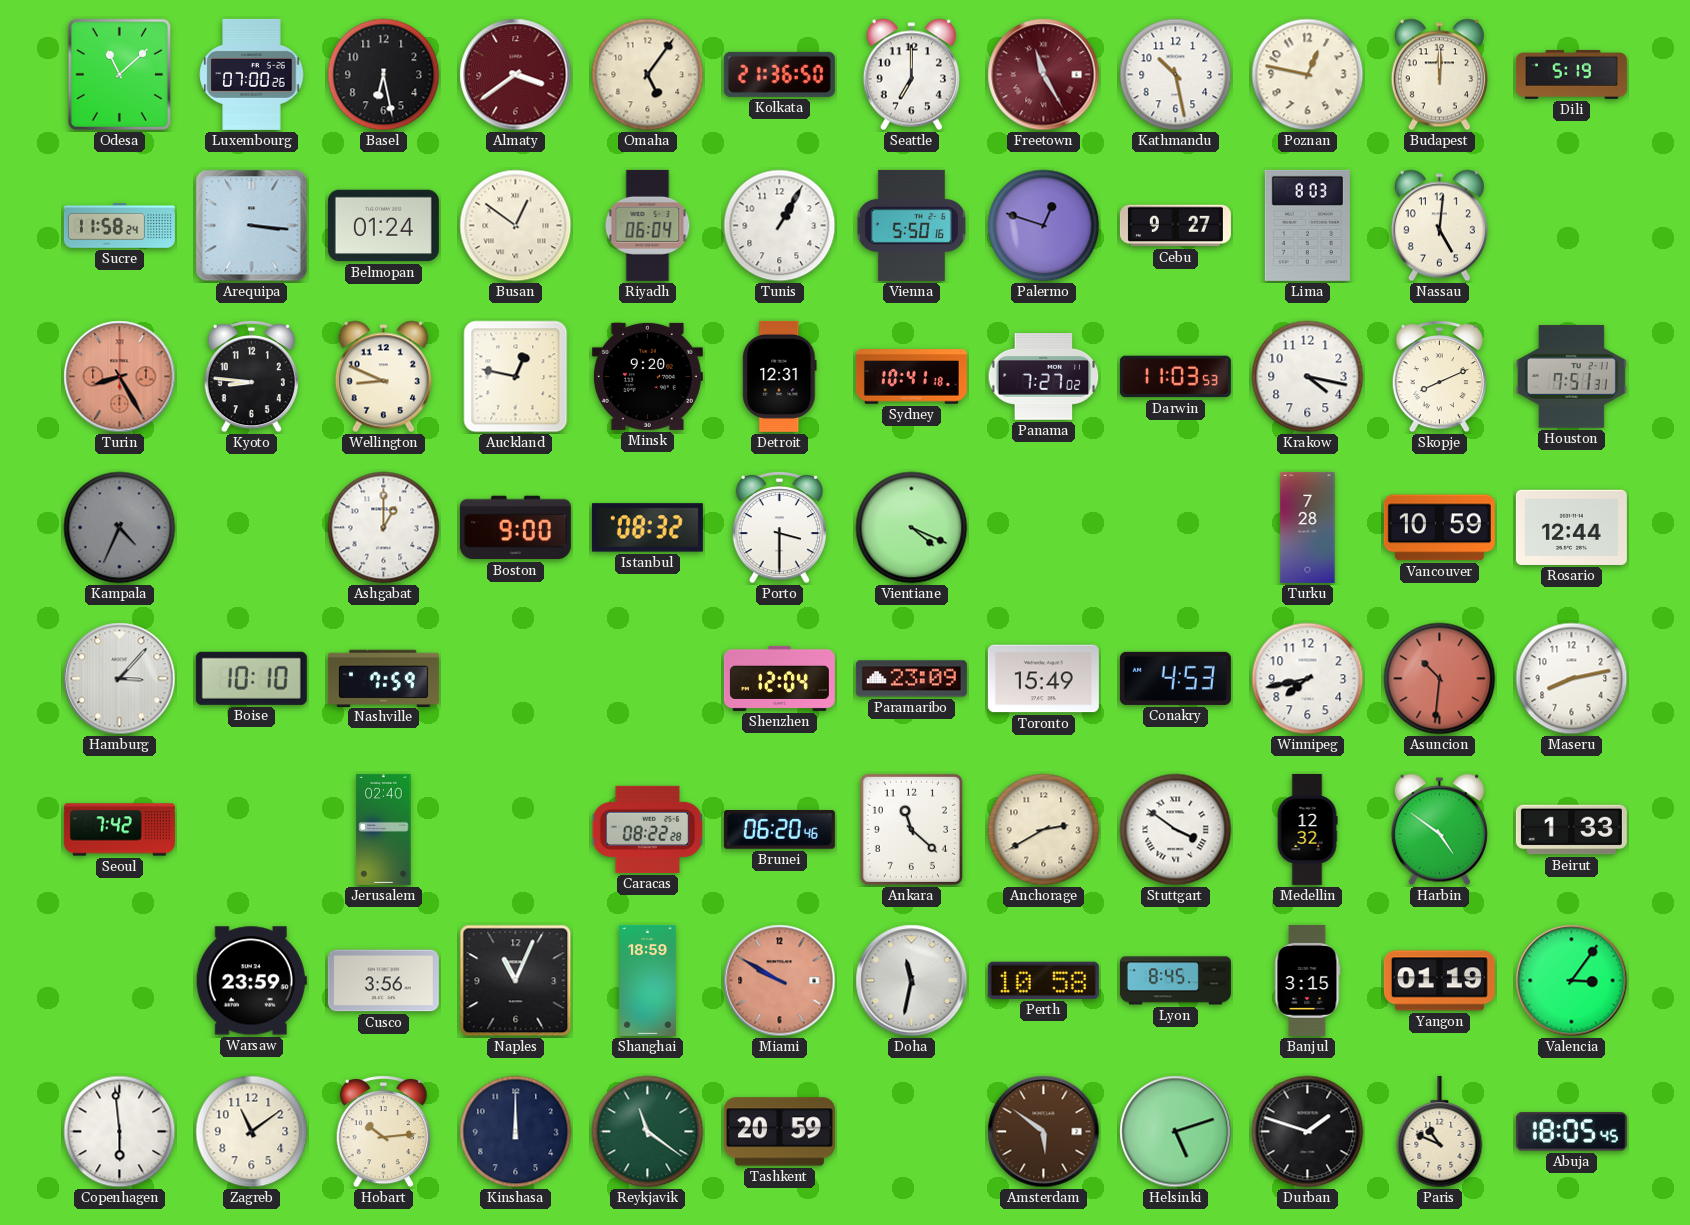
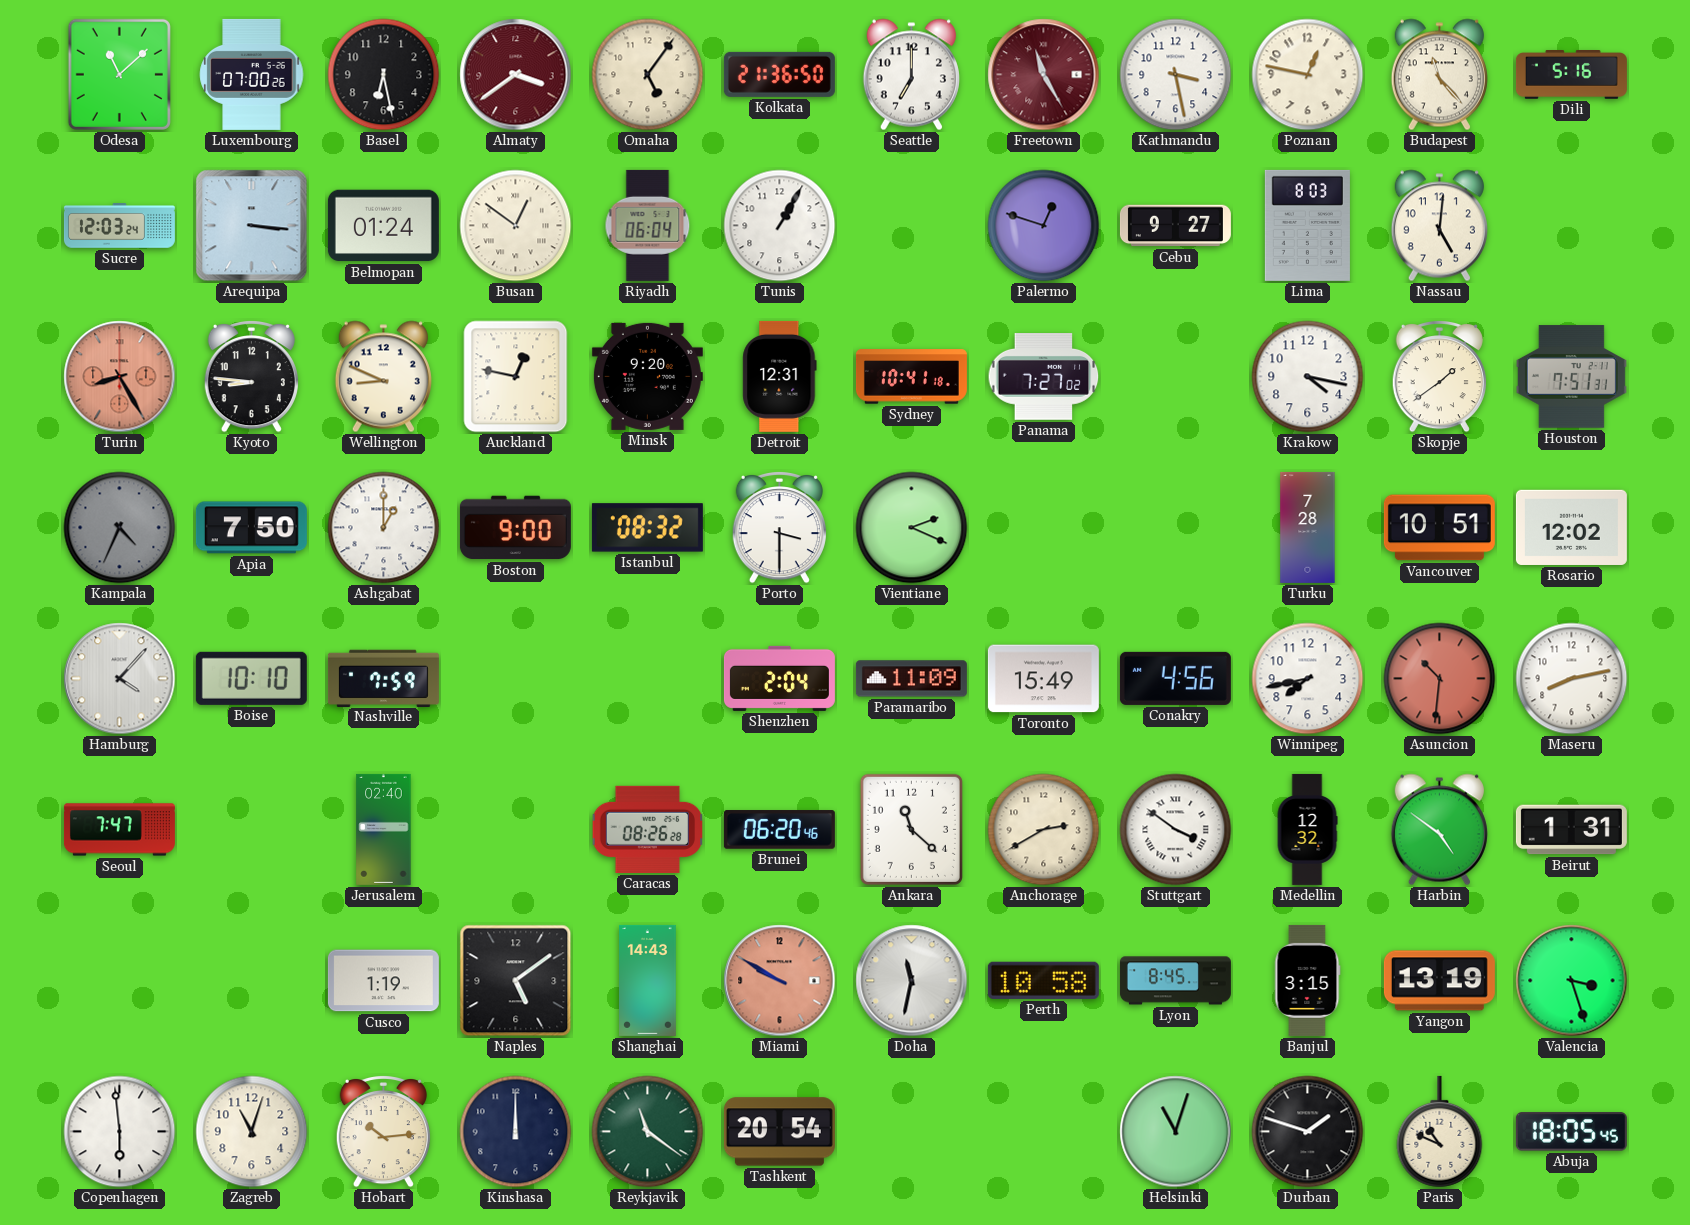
Kathmandu: 10:28 -> 3:28
Budapest: 12:00 -> 11:23
Dili: 5:19 -> 5:16
Sucre: 11:58 -> 12:03
Vienna: 5:50 -> none
Darwin: 11:03 -> none
Skopje: 8:11 -> 1:39
Apia: none -> 7:50
Vientiane: 4:19 -> 2:19
Vancouver: 10:59 -> 10:51
Rosario: 12:44 -> 12:02
Hamburg: 3:07 -> 4:07
Shenzhen: 12:04 -> 2:04
Paramaribo: 23:09 -> 11:09
Conakry: 4:53 -> 4:56
Seoul: 7:42 -> 7:47
Caracas: 08:22 -> 08:26
Beirut: 1:33 -> 1:31
Warsaw: 23:59 -> none
Cusco: 3:56 -> 1:19
Naples: 11:04 -> 5:09
Shanghai: 18:59 -> 14:43
Yangon: 01:19 -> 13:19
Valencia: 3:06 -> 3:27
Zagreb: 11:09 -> 11:03
Tashkent: 20:59 -> 20:54
Amsterdam: 5:51 -> none
Helsinki: 5:12 -> 11:03
